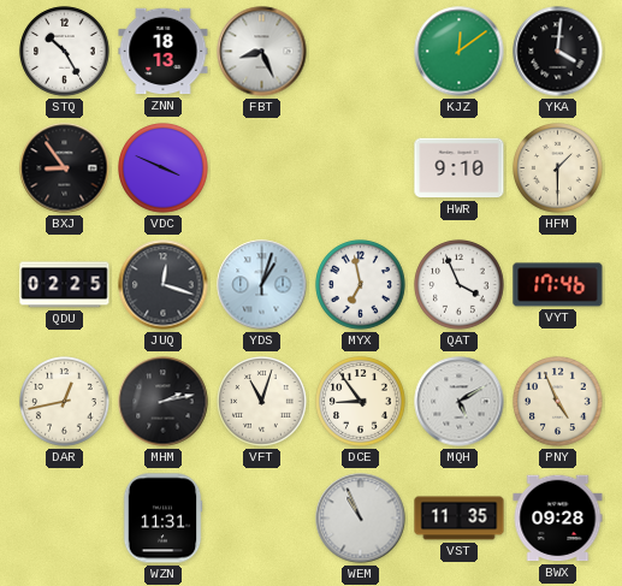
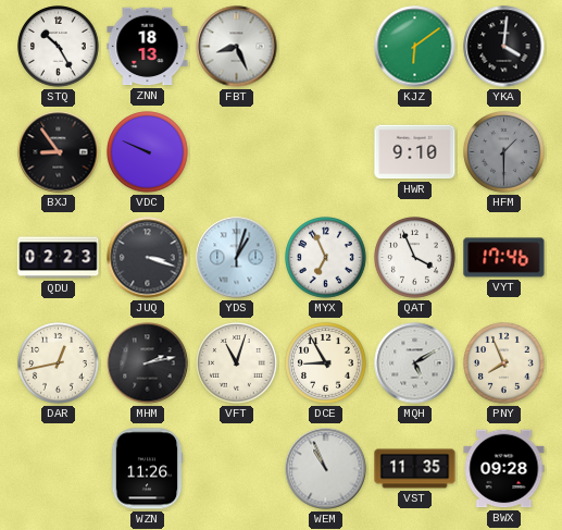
KJZ: 12:09 -> 6:09
VDC: 3:49 -> 9:49
HFM dial: cream -> grey
QDU: 02:25 -> 02:23
JUQ: 12:18 -> 3:18
MYX: 6:58 -> 6:56
DCE: 8:54 -> 8:55
PNY: 4:56 -> 7:56
WZN: 11:31 -> 11:26
